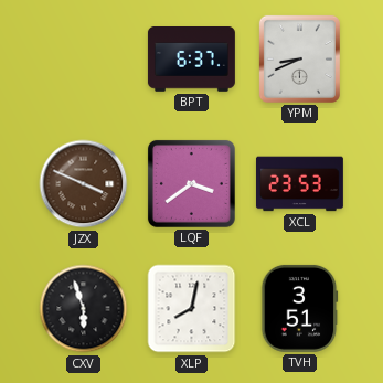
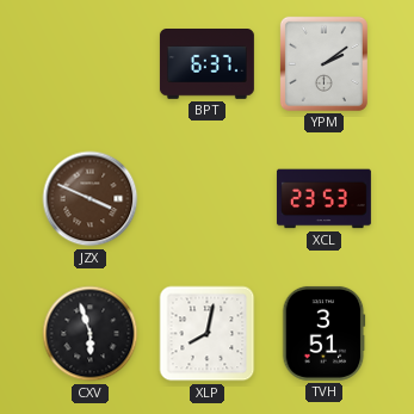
YPM: 8:41 -> 2:09
LQF: 3:39 -> none
